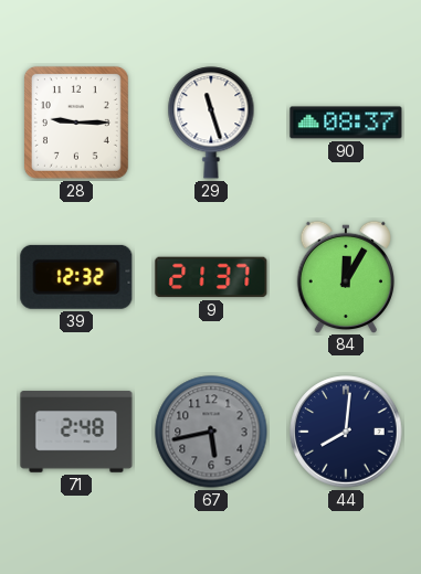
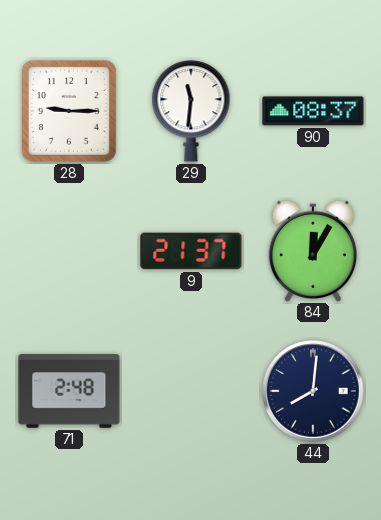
29: 11:27 -> 11:31
39: 12:32 -> none
67: 5:43 -> none
